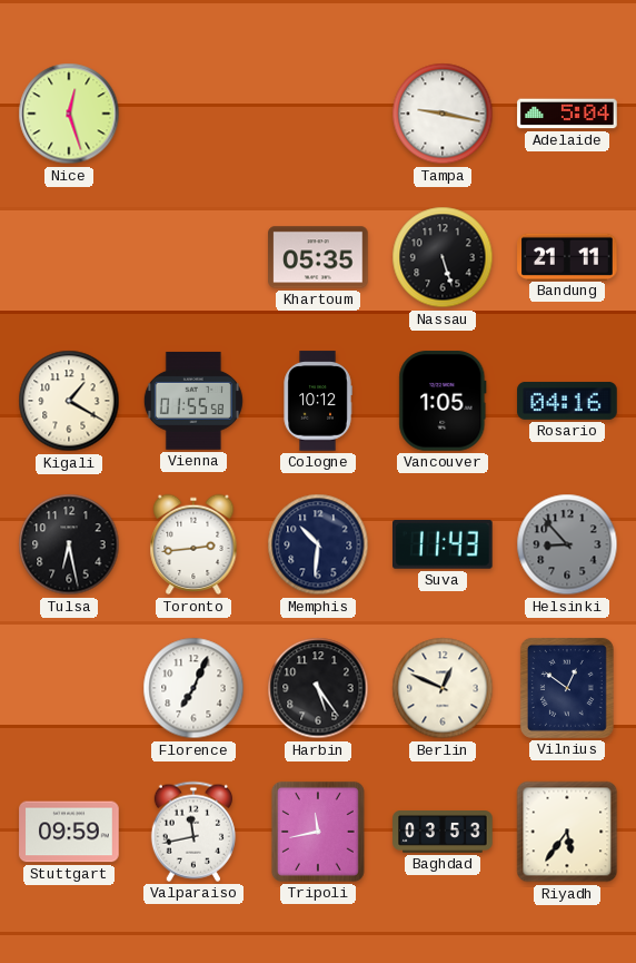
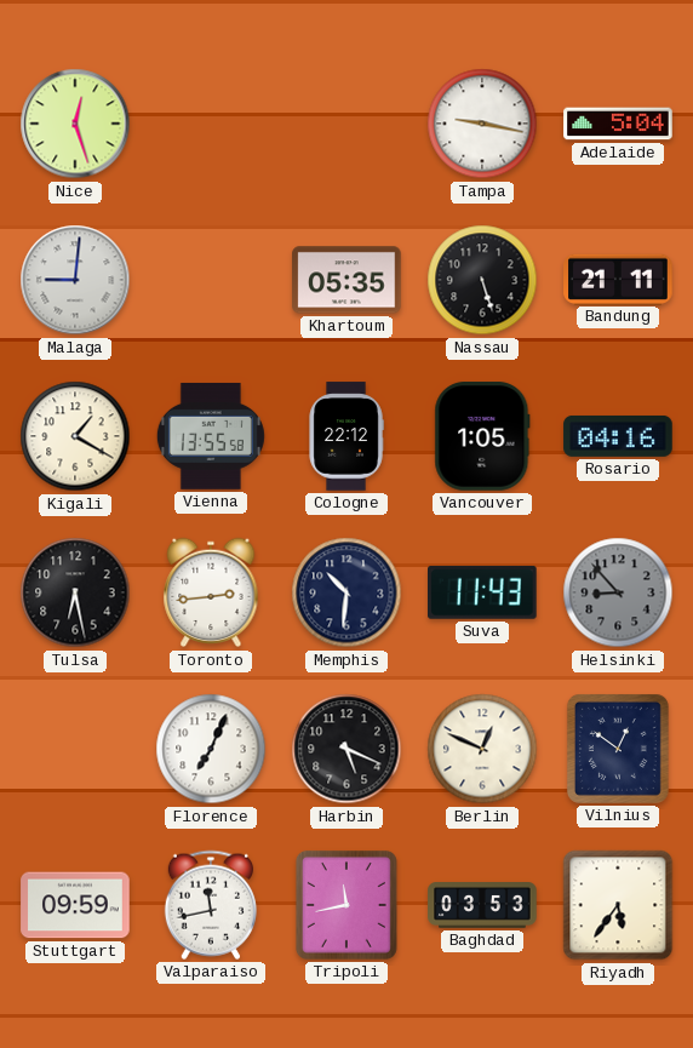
Malaga: none -> 9:01
Vienna: 01:55 -> 13:55
Cologne: 10:12 -> 22:12
Harbin: 5:24 -> 5:19
